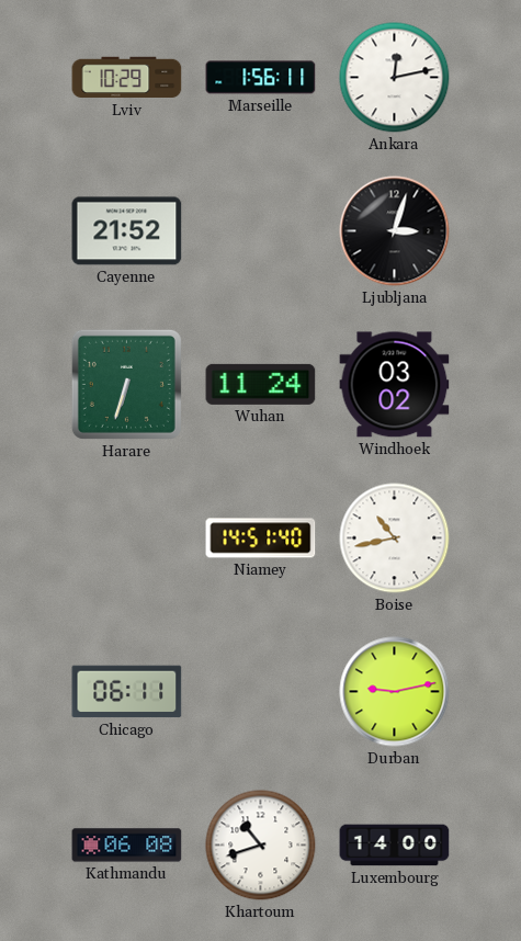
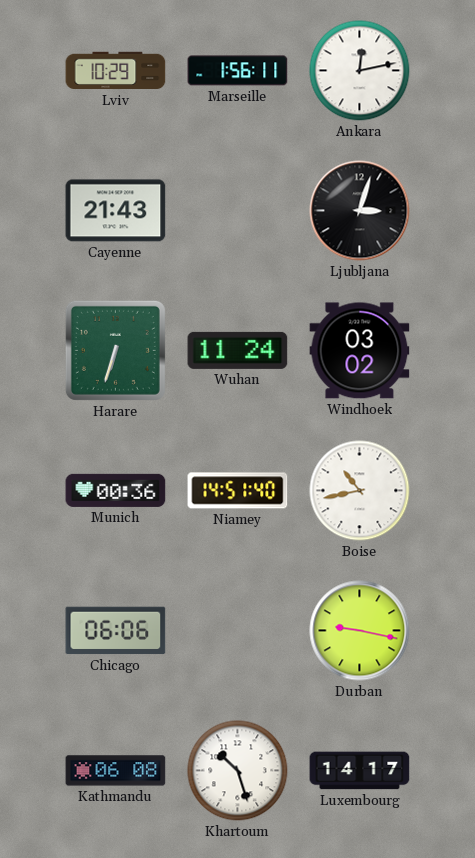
Cayenne: 21:52 -> 21:43
Munich: none -> 00:36
Chicago: 06:11 -> 06:06
Durban: 9:13 -> 9:17
Khartoum: 10:42 -> 10:27
Luxembourg: 14:00 -> 14:17
